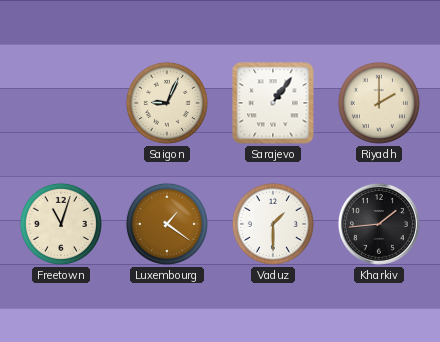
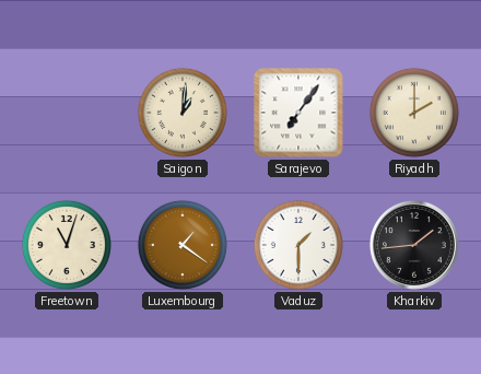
Saigon: 9:04 -> 1:01
Sarajevo: 1:06 -> 7:06
